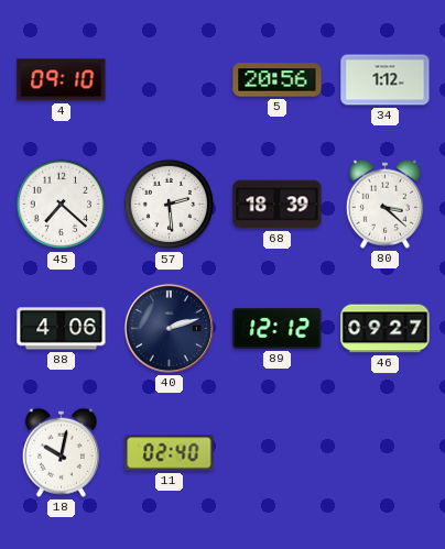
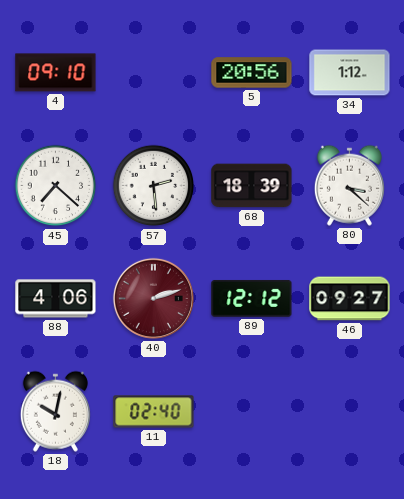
40 dial: navy -> burgundy
